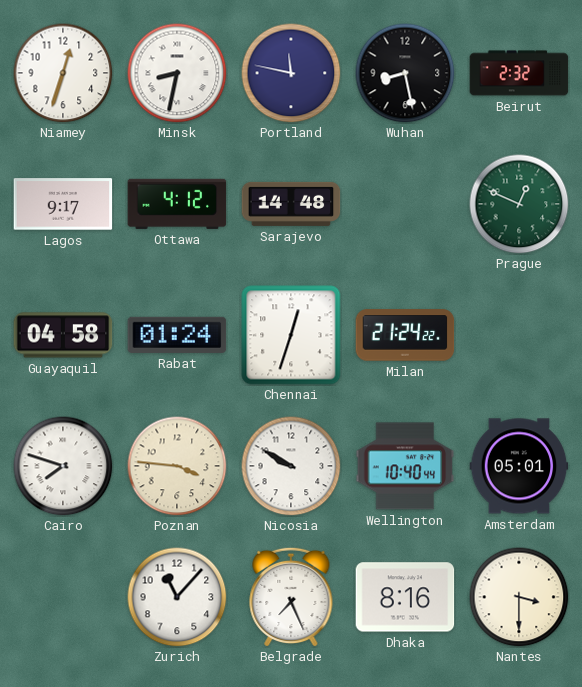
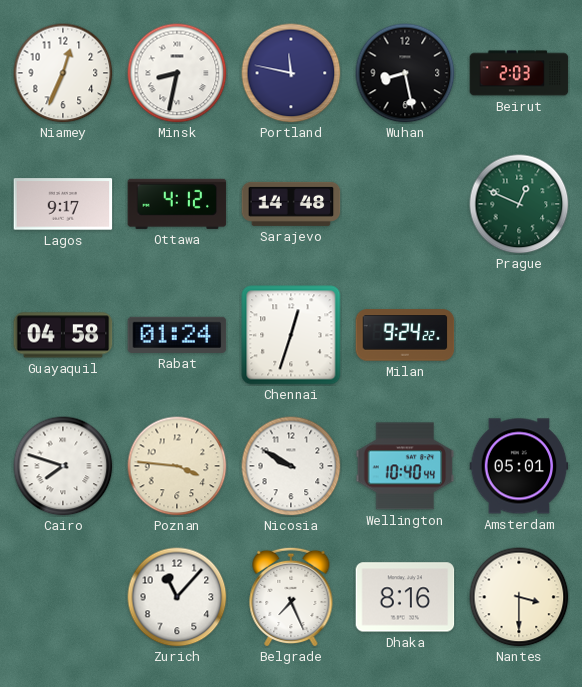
Niamey: 12:33 -> 12:34
Beirut: 2:32 -> 2:03
Milan: 21:24 -> 9:24
